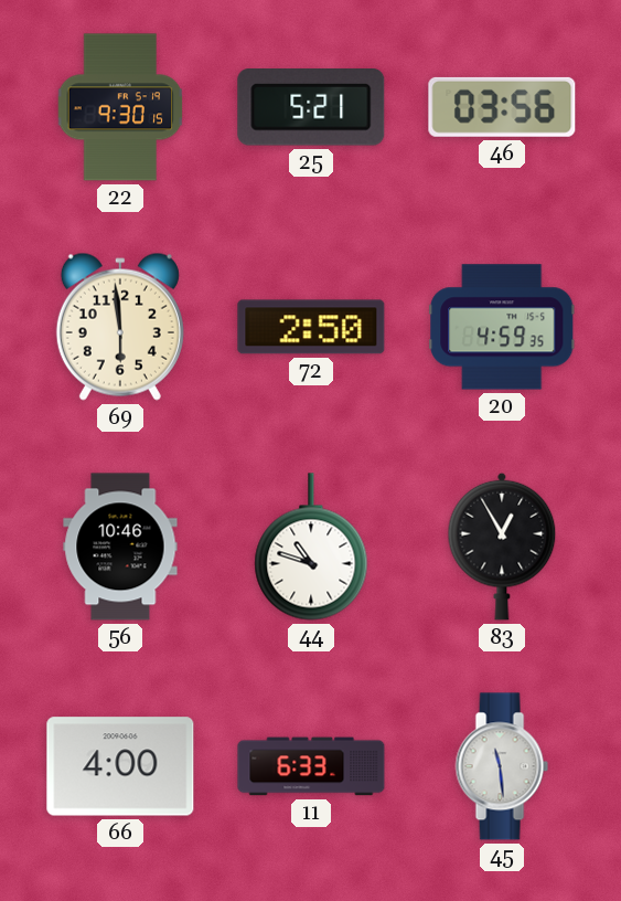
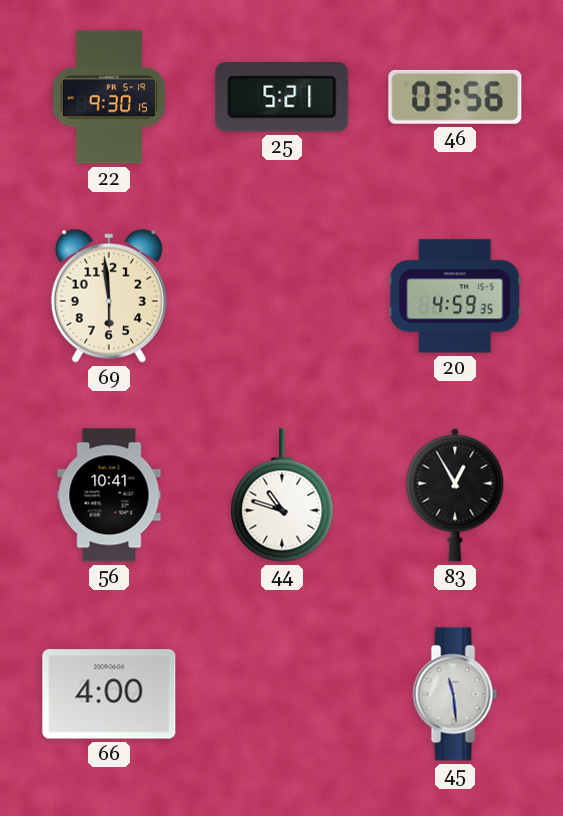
72: 2:50 -> none
56: 10:46 -> 10:41
11: 6:33 -> none
